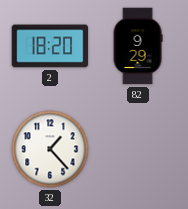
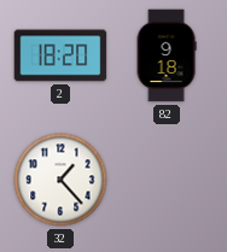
82: 9:29 -> 9:18
